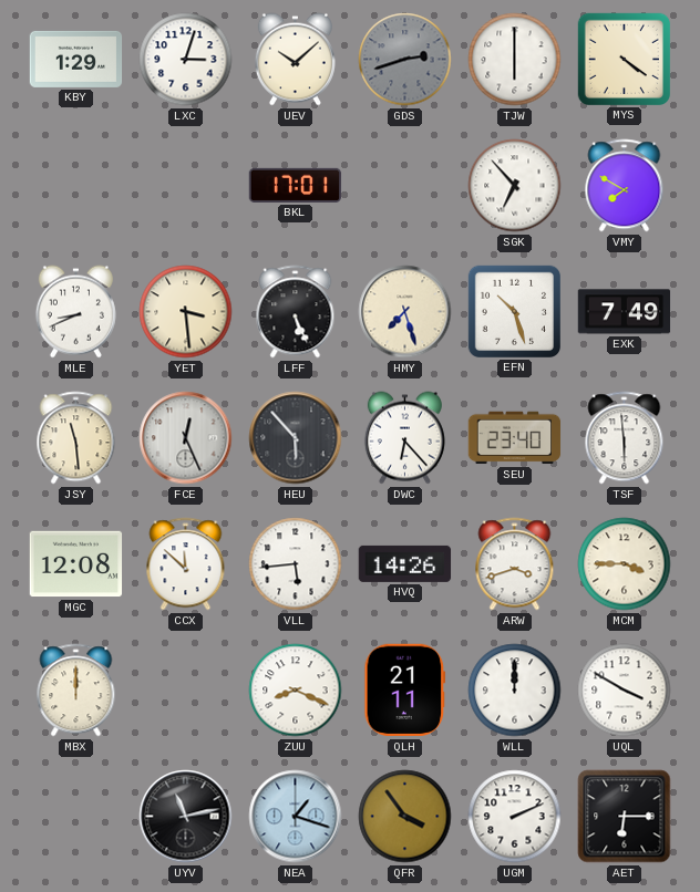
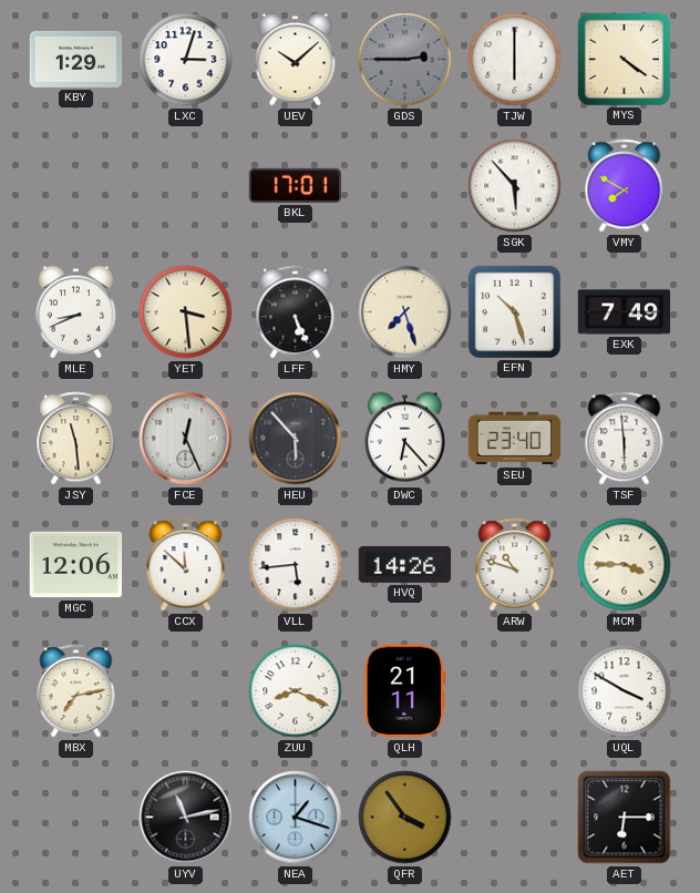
GDS: 2:42 -> 2:45
SGK: 6:53 -> 5:53
MGC: 12:08 -> 12:06
ARW: 3:42 -> 10:48
MBX: 12:00 -> 7:13
WLL: 12:00 -> none
UGM: 2:11 -> none
